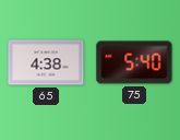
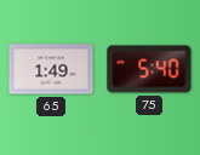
65: 4:38 -> 1:49
